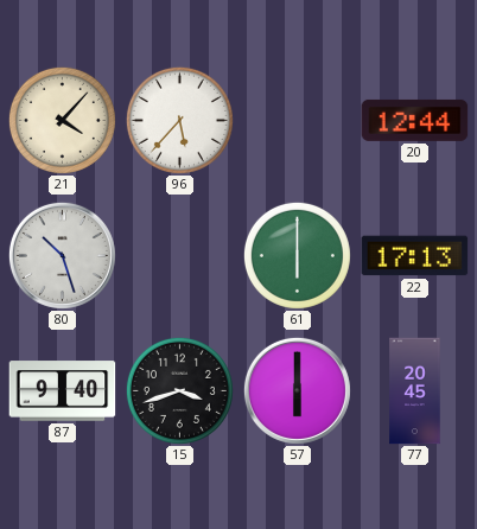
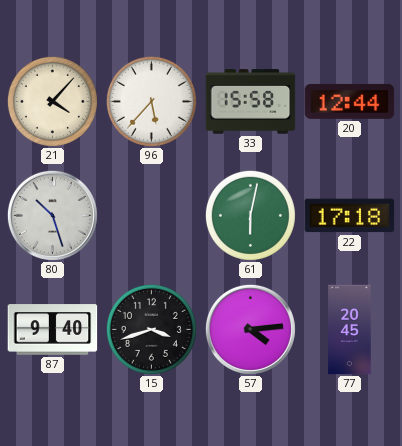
33: none -> 15:58
61: 6:00 -> 6:02
22: 17:13 -> 17:18
57: 6:00 -> 4:14
